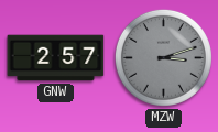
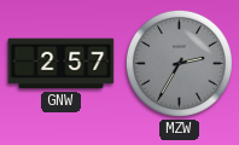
MZW: 3:12 -> 2:35
